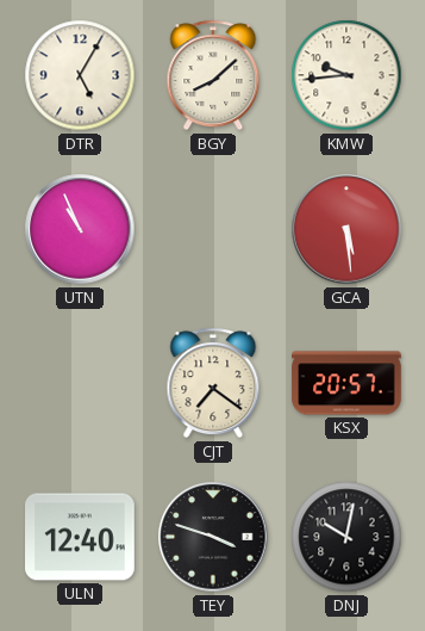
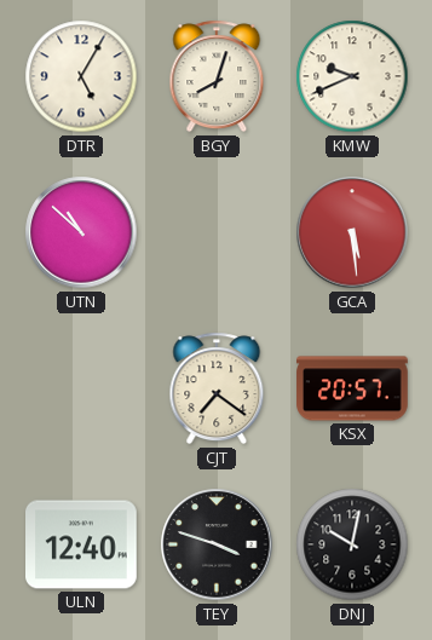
BGY: 8:08 -> 8:03
KMW: 9:44 -> 9:41
UTN: 10:56 -> 10:52
